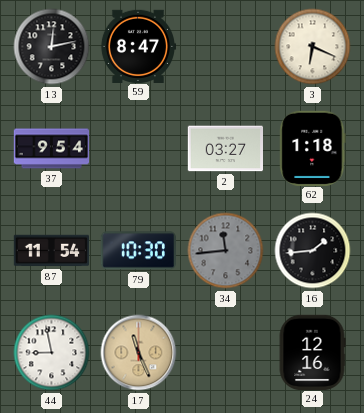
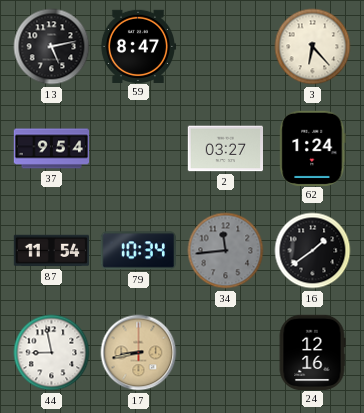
13: 12:13 -> 5:13
3: 6:19 -> 6:23
62: 1:18 -> 1:24
79: 10:30 -> 10:34
16: 1:44 -> 1:39
17: 11:26 -> 8:43
